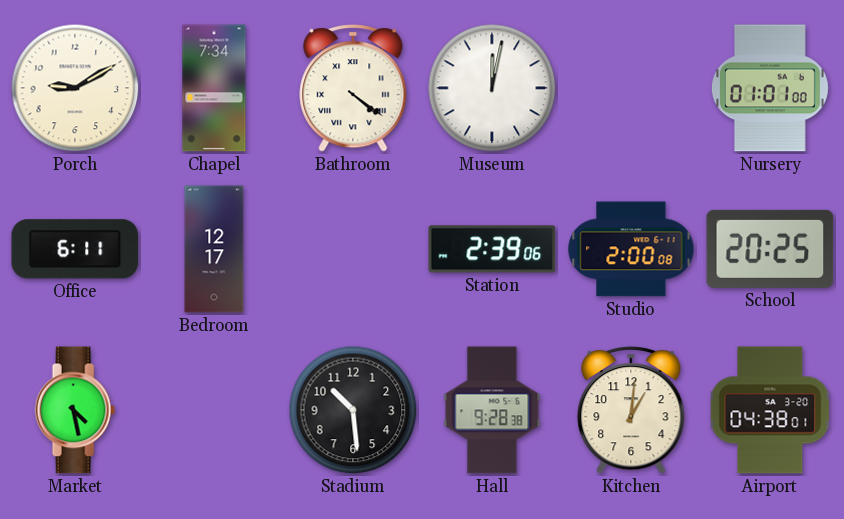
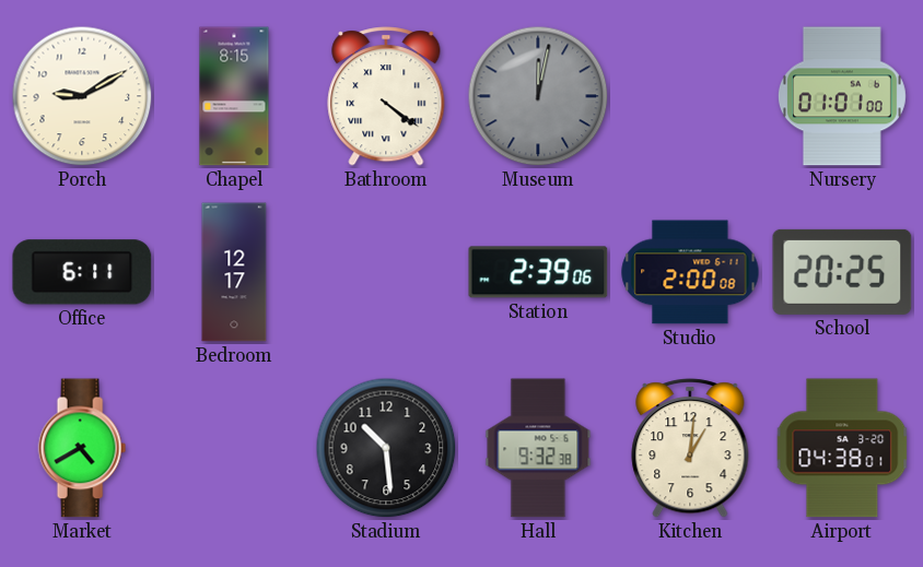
Chapel: 7:34 -> 8:15
Museum dial: white -> grey
Market: 4:28 -> 4:40
Hall: 9:28 -> 9:32
